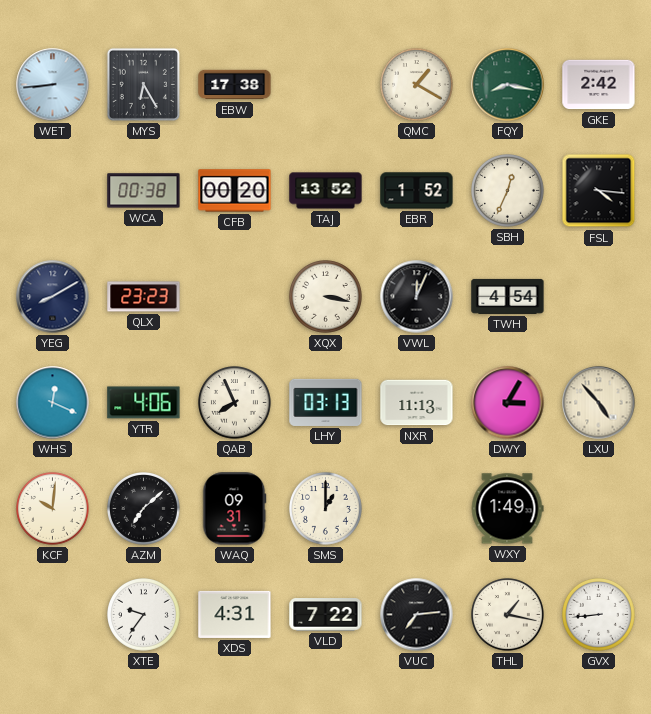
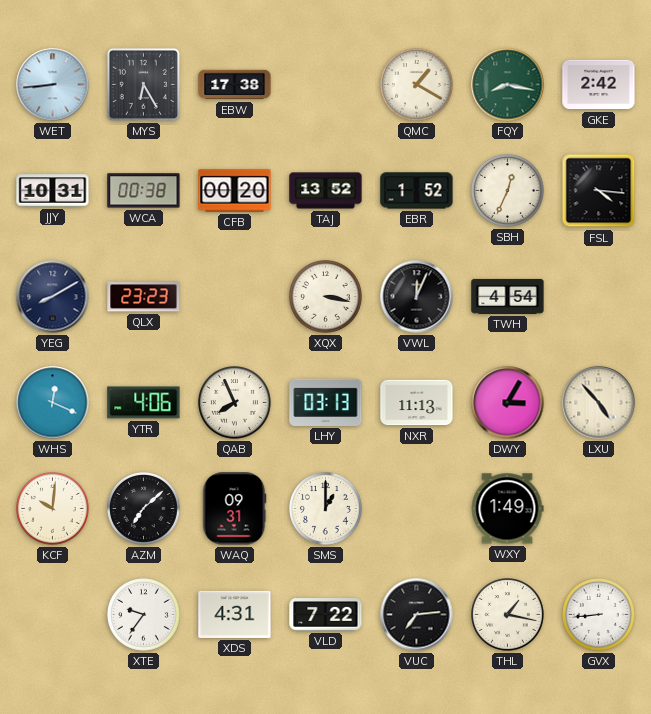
JJY: none -> 10:31
